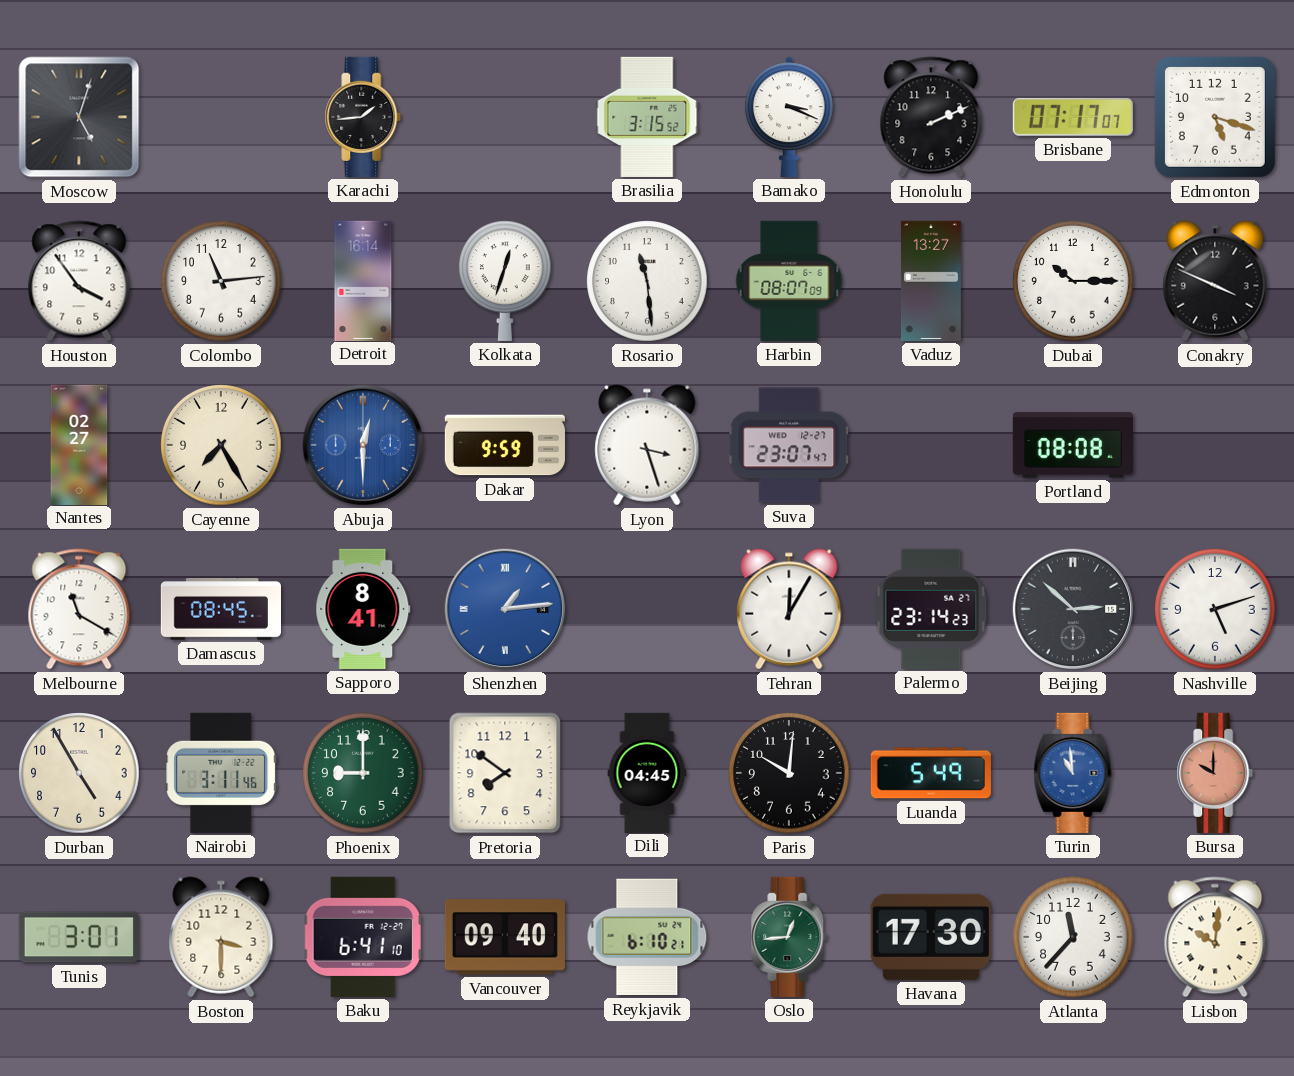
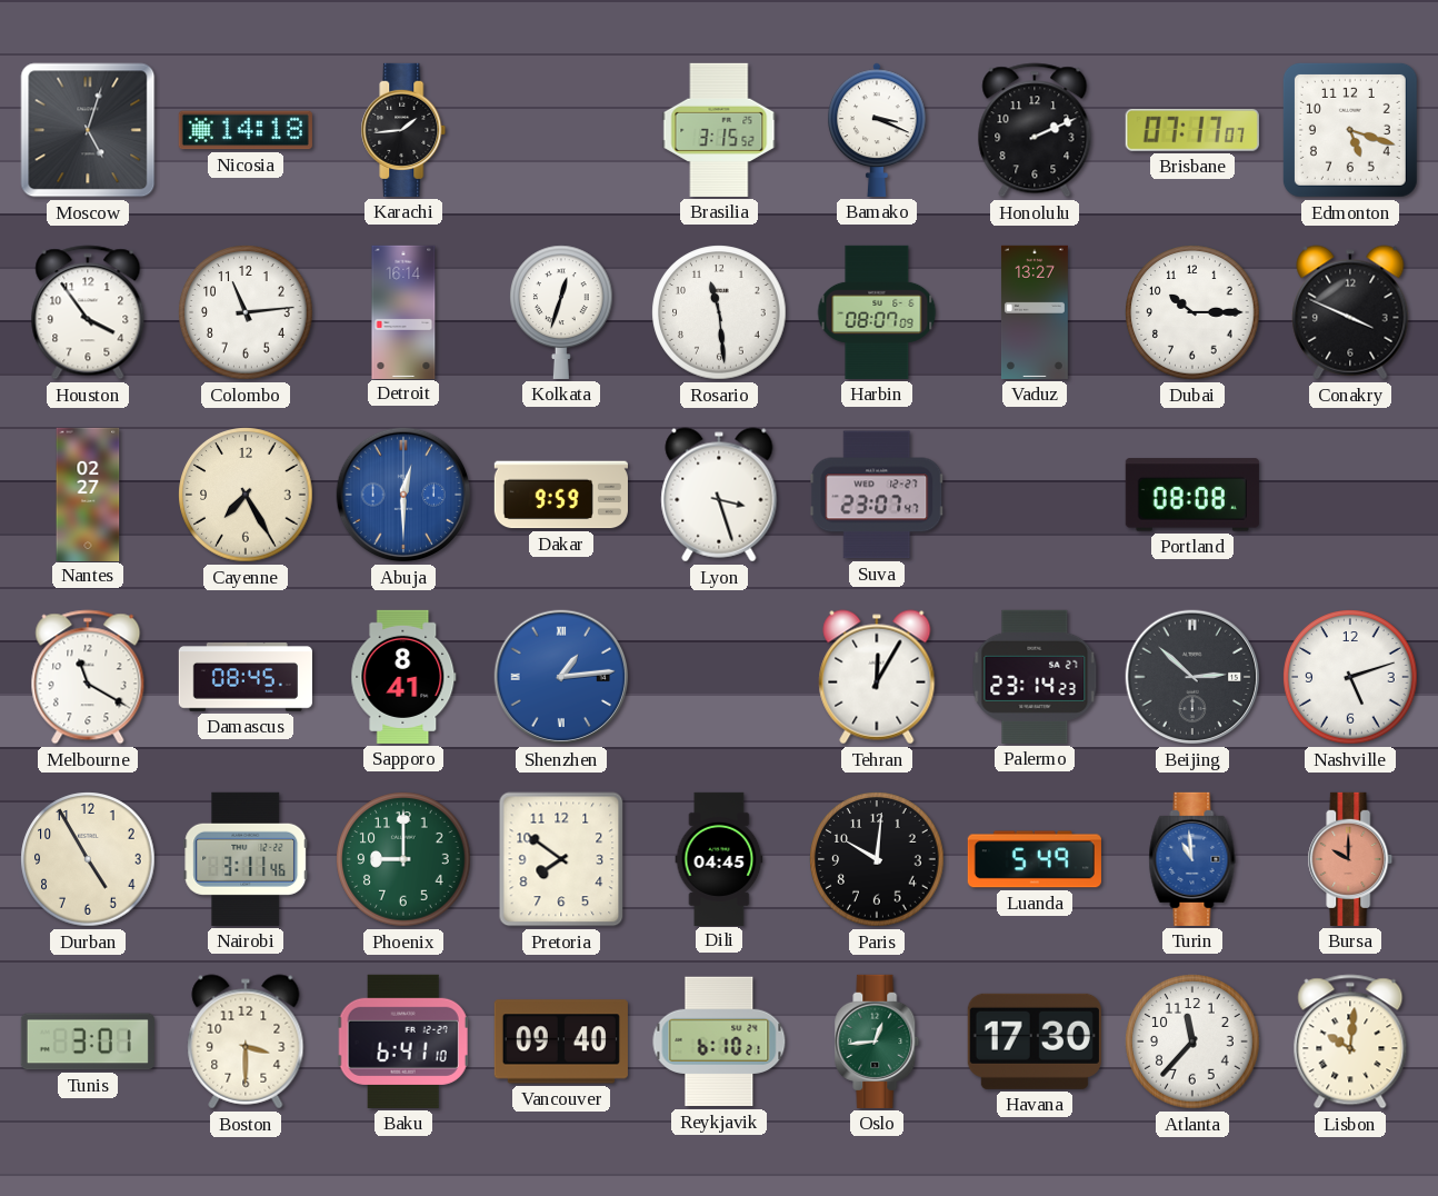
Nicosia: none -> 14:18
